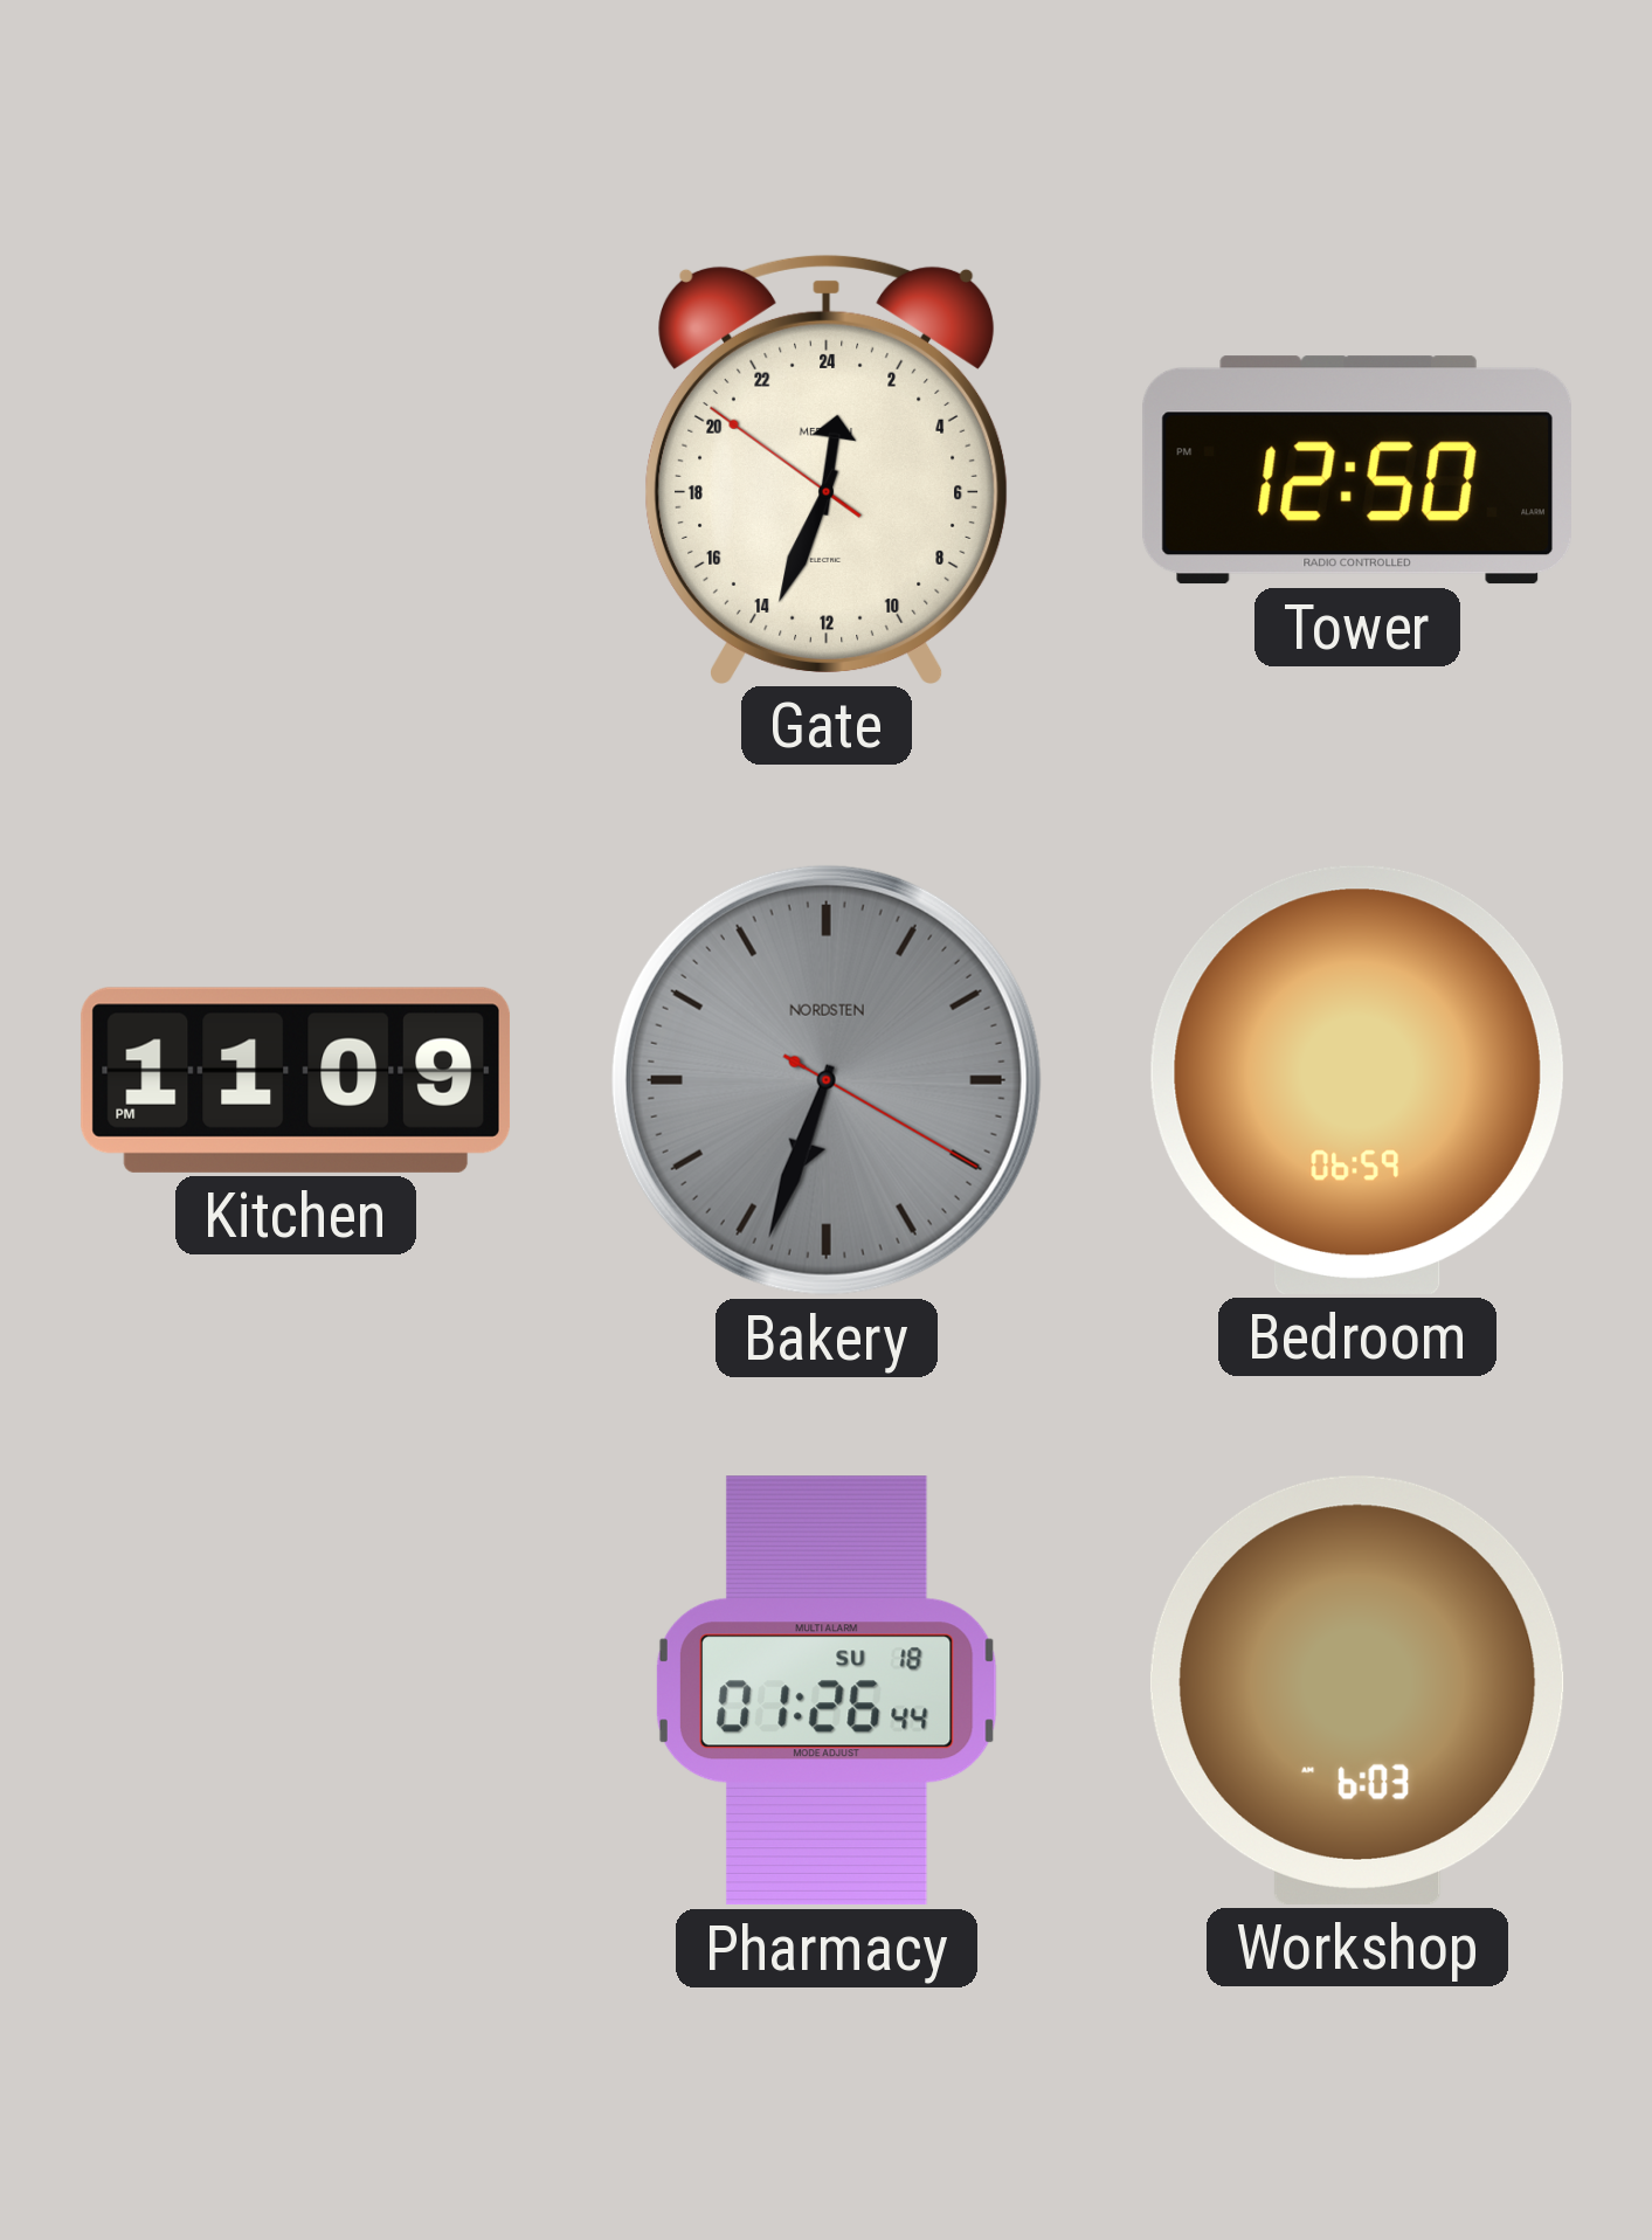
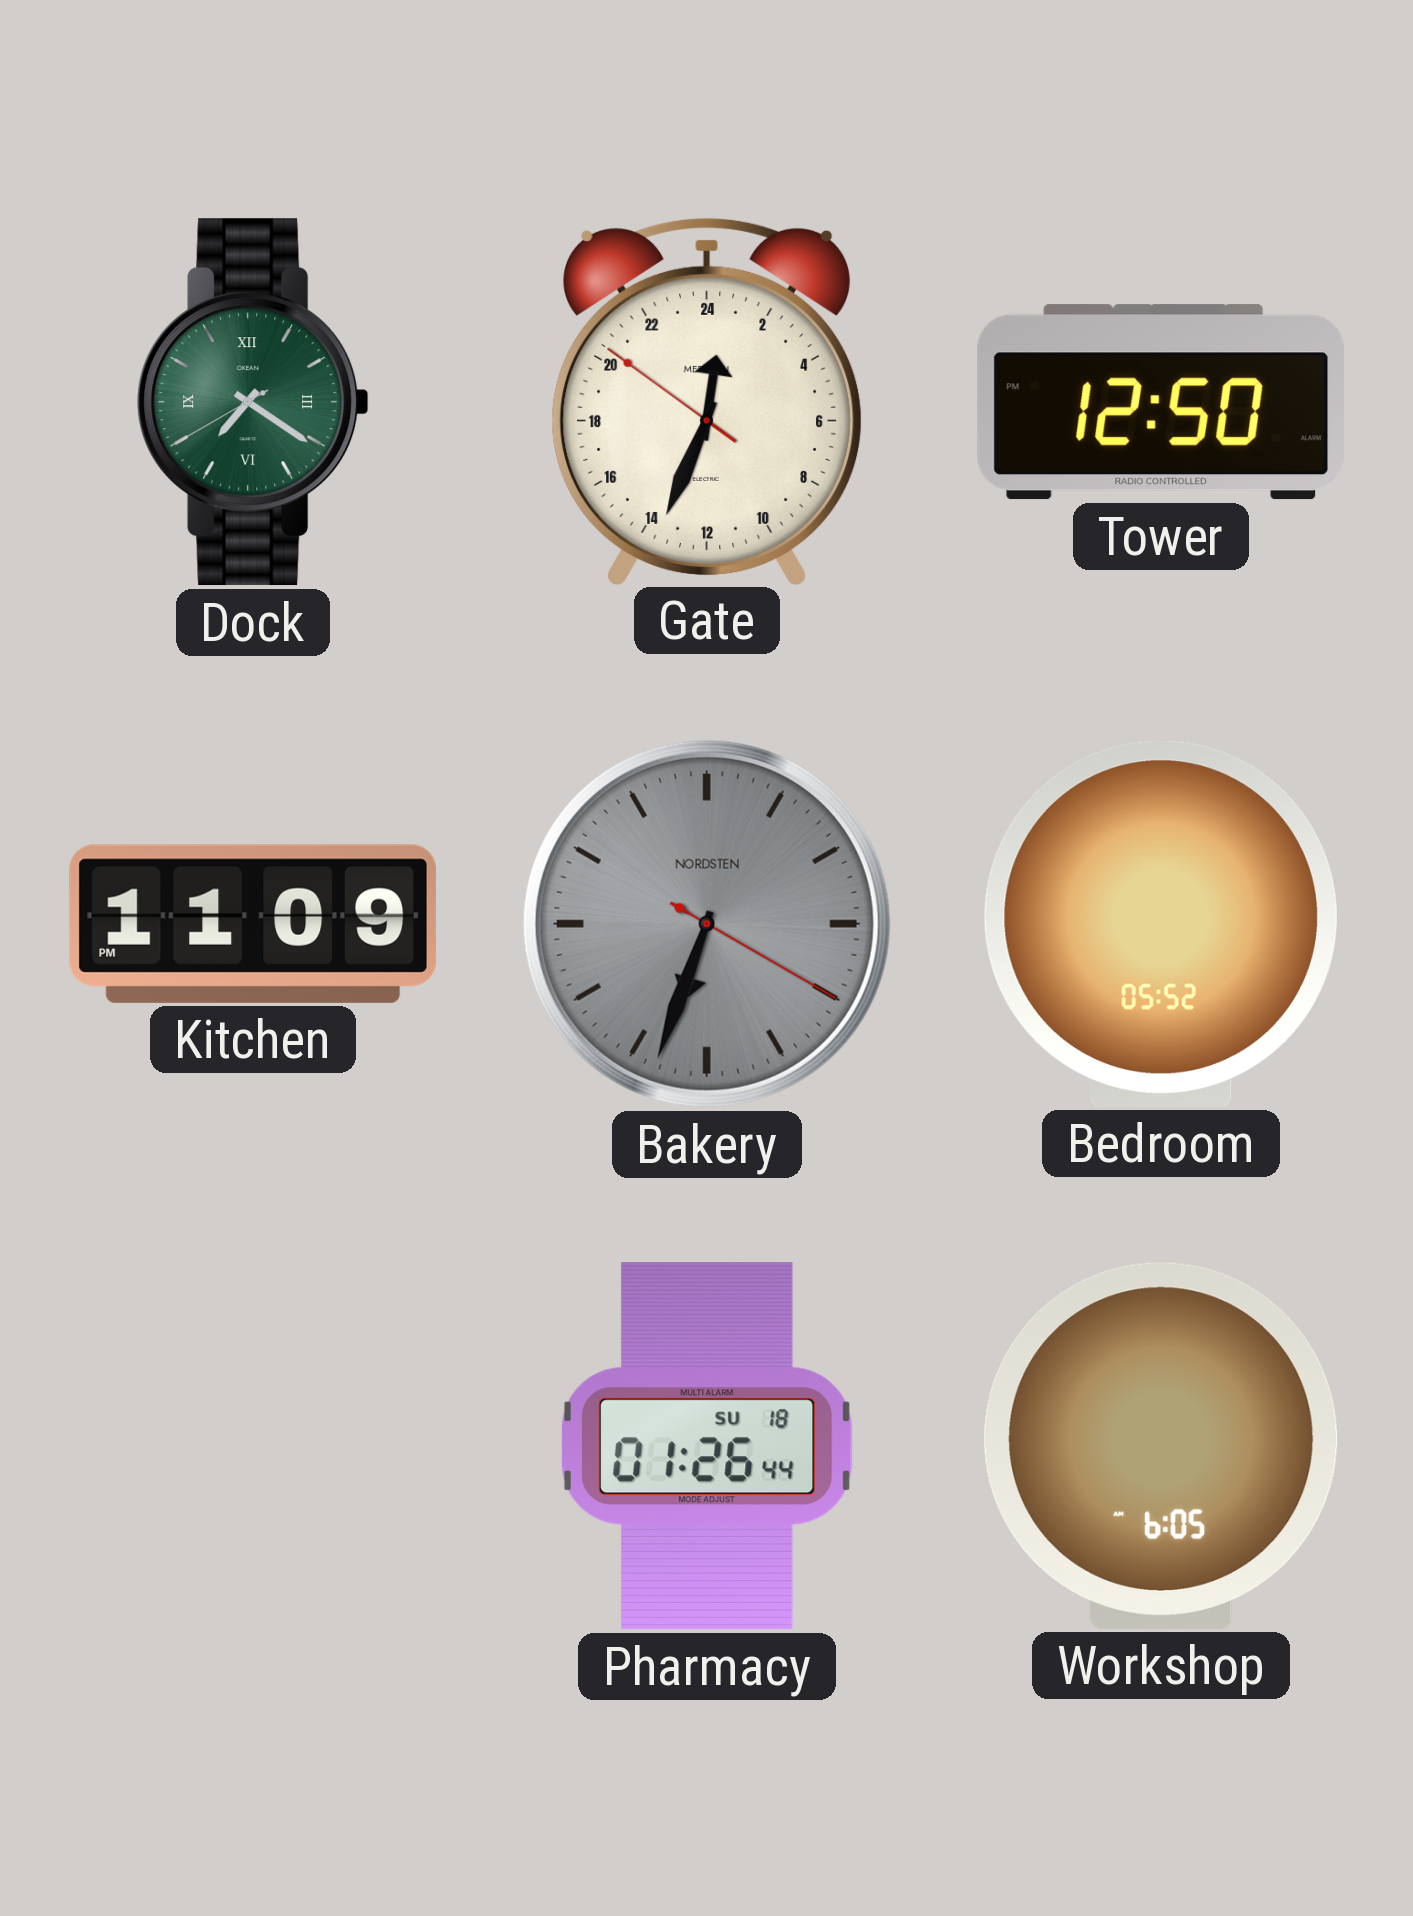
Dock: none -> 7:20
Bedroom: 06:59 -> 05:52
Workshop: 6:03 -> 6:05
